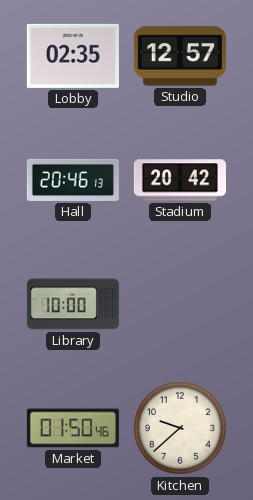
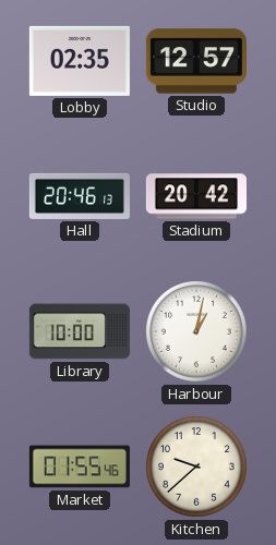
Harbour: none -> 1:02
Market: 01:50 -> 01:55
